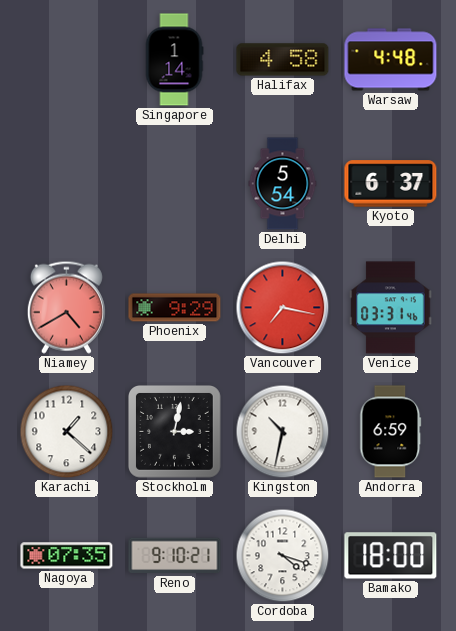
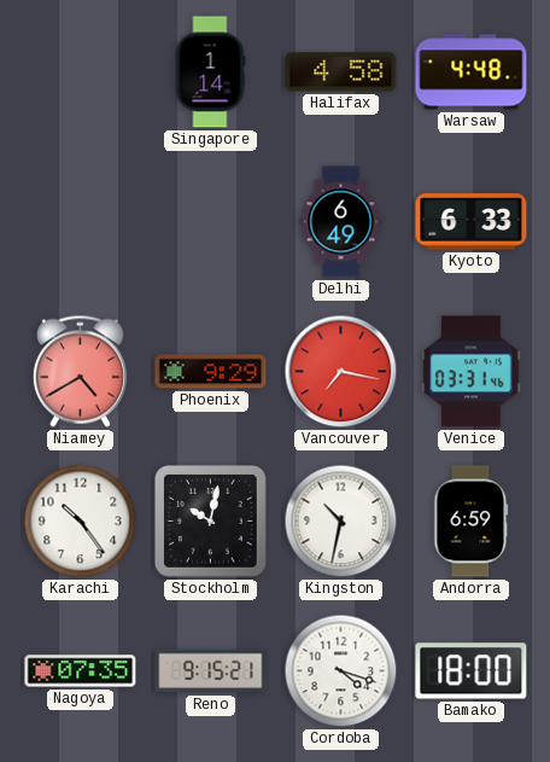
Delhi: 5:54 -> 6:49
Kyoto: 6:37 -> 6:33
Karachi: 1:22 -> 10:24
Stockholm: 3:02 -> 10:02
Reno: 9:10 -> 9:15
